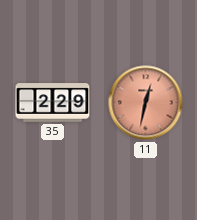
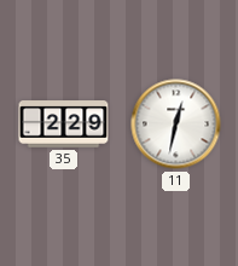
11 dial: salmon -> white
